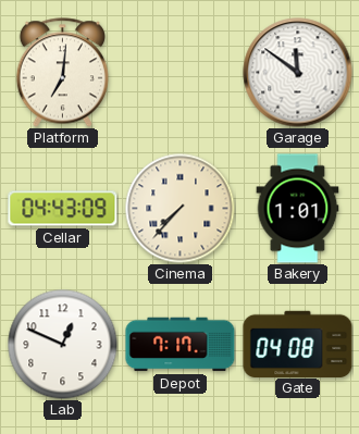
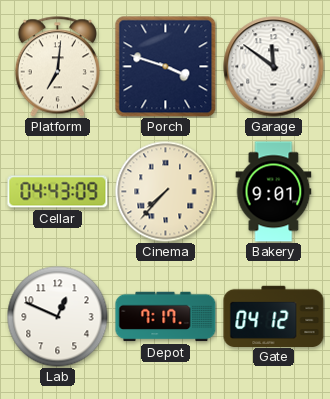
Porch: none -> 3:48
Bakery: 1:01 -> 9:01
Gate: 04:08 -> 04:12
